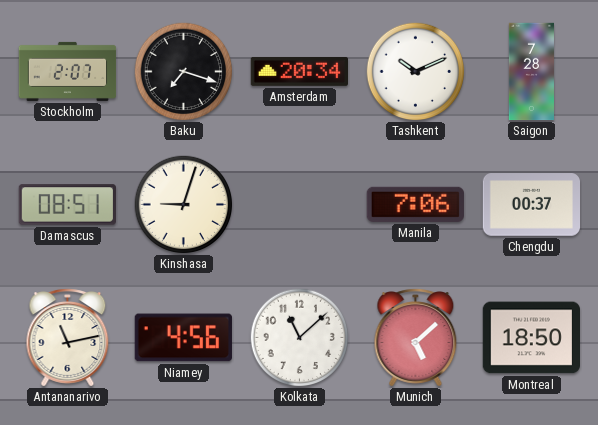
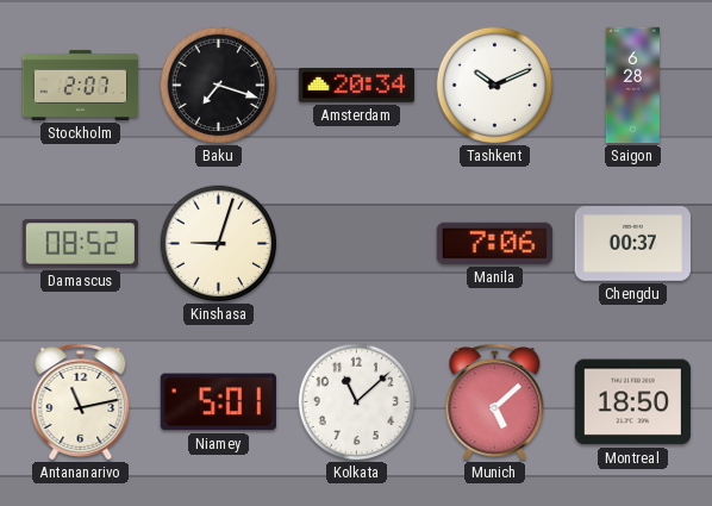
Saigon: 7:28 -> 6:28
Damascus: 08:51 -> 08:52
Niamey: 4:56 -> 5:01
